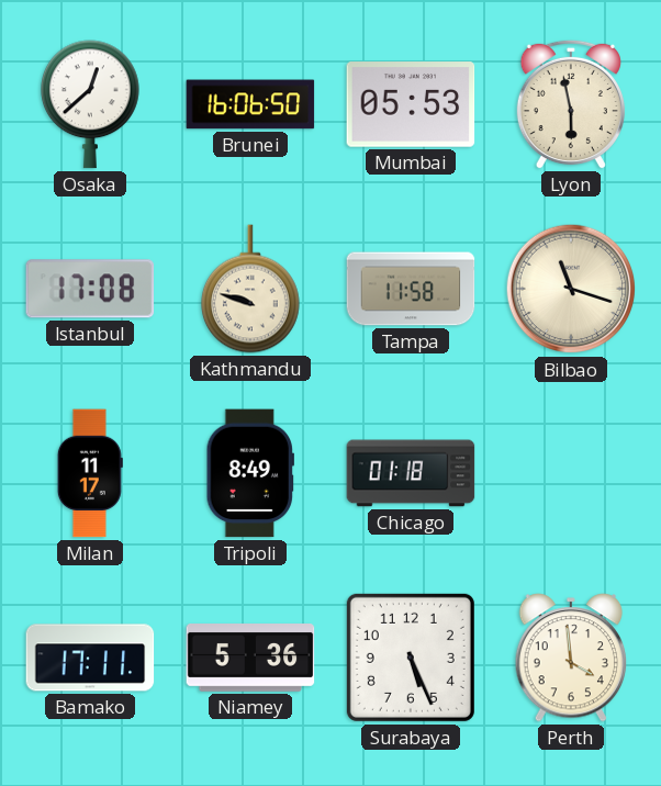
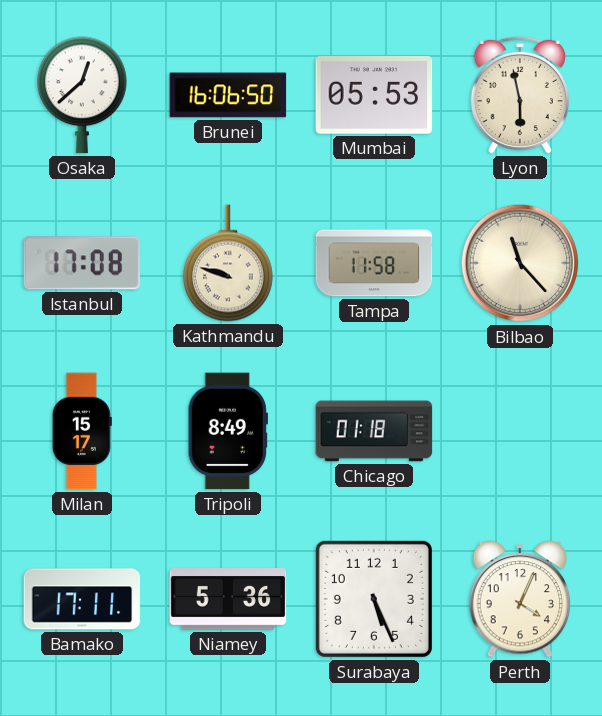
Bilbao: 11:18 -> 11:23
Milan: 11:17 -> 15:17
Perth: 3:59 -> 4:04
